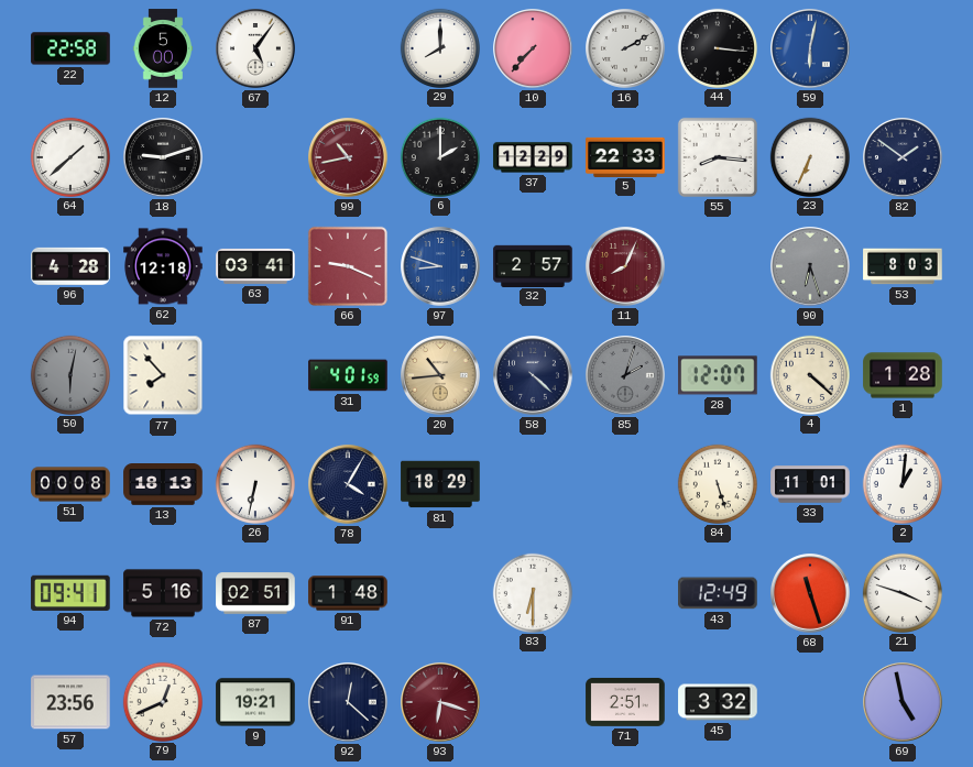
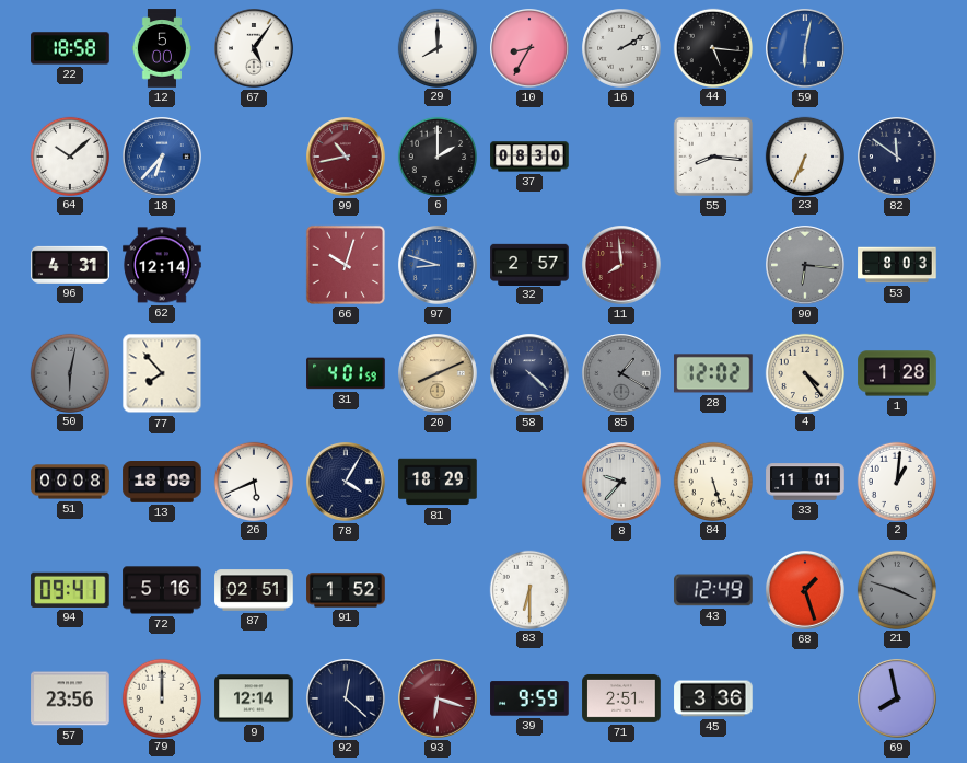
22: 22:58 -> 18:58
10: 7:37 -> 8:35
44: 3:16 -> 5:16
64: 1:38 -> 10:08
18: 9:12 -> 6:37
18 dial: black -> blue
37: 12:29 -> 08:30
5: 22:33 -> none
82: 1:51 -> 11:51
96: 4:28 -> 4:31
62: 12:18 -> 12:14
63: 03:41 -> none
66: 9:19 -> 10:03
11: 8:04 -> 7:59
90: 6:27 -> 6:16
20: 10:44 -> 8:11
85: 2:03 -> 1:20
28: 12:07 -> 12:02
4: 4:22 -> 4:24
13: 18:13 -> 18:09
26: 6:32 -> 5:41
8: none -> 9:37
91: 1:48 -> 1:52
68: 11:27 -> 1:27
21 dial: white -> grey
79: 12:41 -> 12:00
9: 19:21 -> 12:14
39: none -> 9:59
45: 3:32 -> 3:36
69: 4:58 -> 7:58
